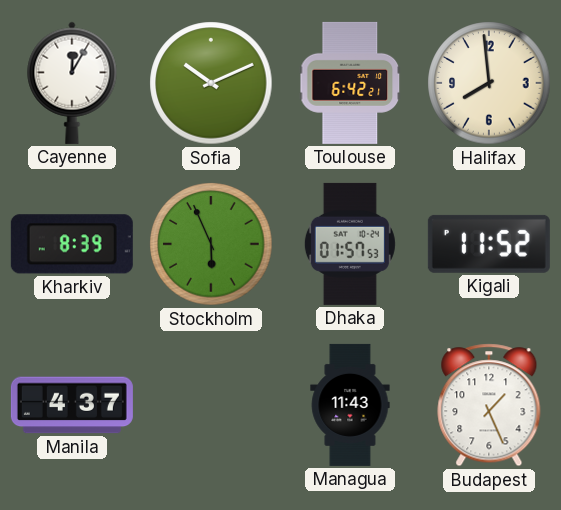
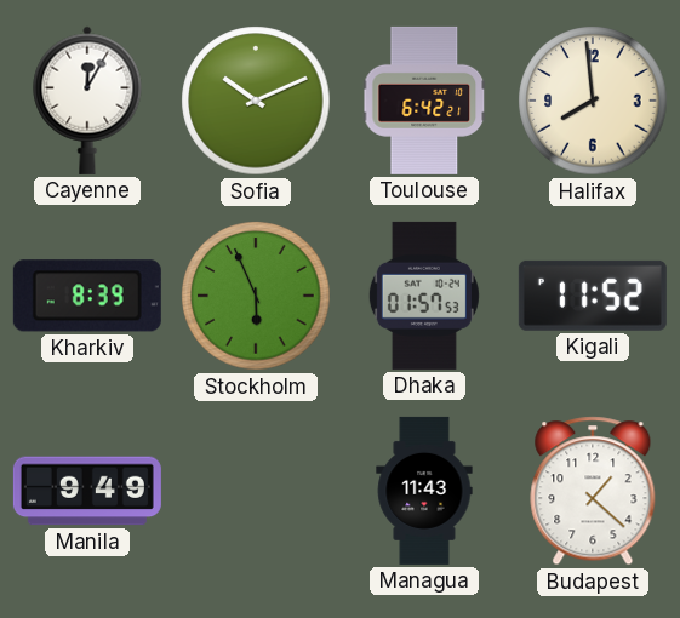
Manila: 4:37 -> 9:49
Budapest: 1:26 -> 1:22
